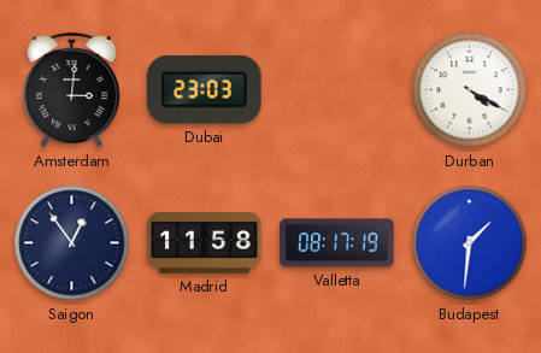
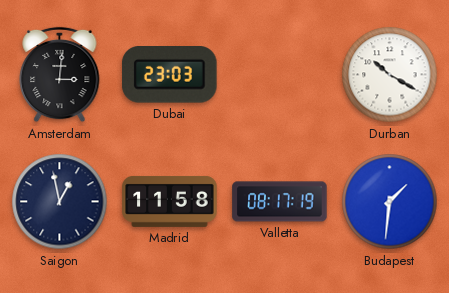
Durban: 4:20 -> 10:20
Saigon: 12:54 -> 12:58
